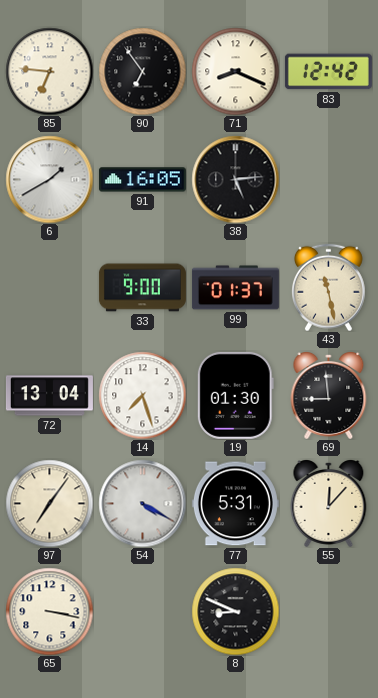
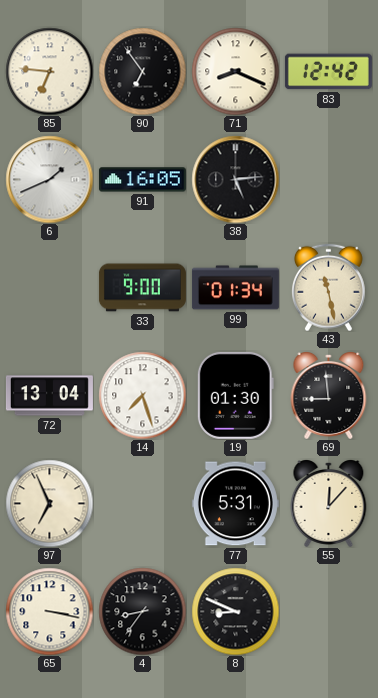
6: 1:40 -> 1:41
99: 01:37 -> 01:34
97: 7:06 -> 6:56
54: 4:20 -> none
4: none -> 8:36
